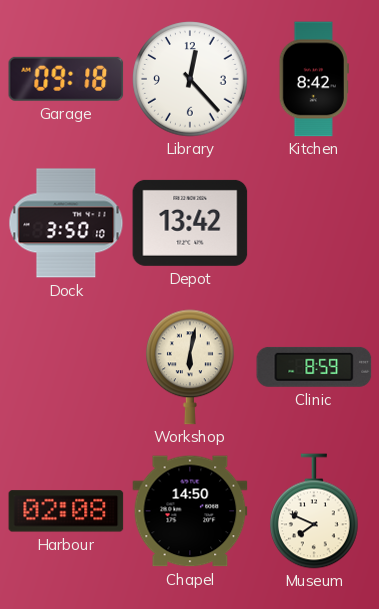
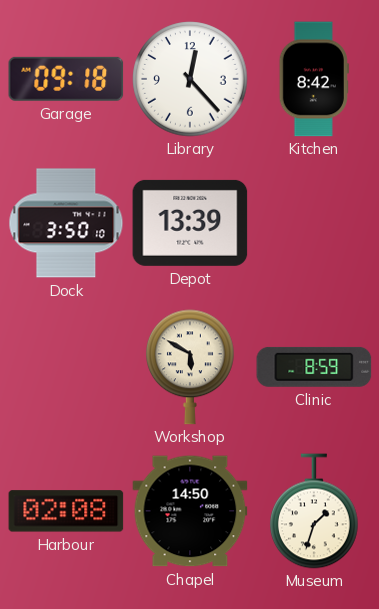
Depot: 13:42 -> 13:39
Workshop: 6:02 -> 5:50
Museum: 7:49 -> 1:33
